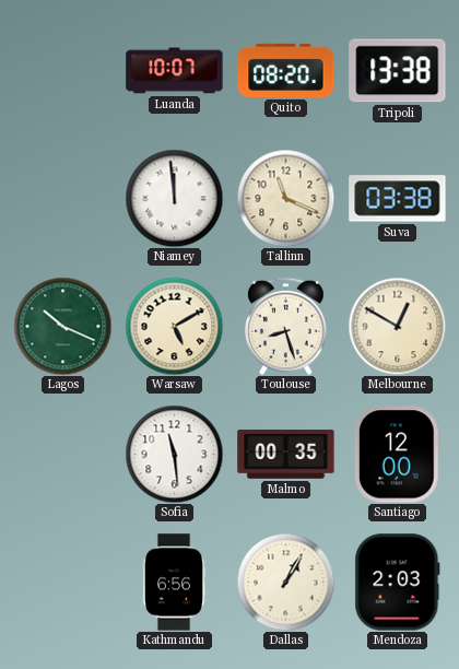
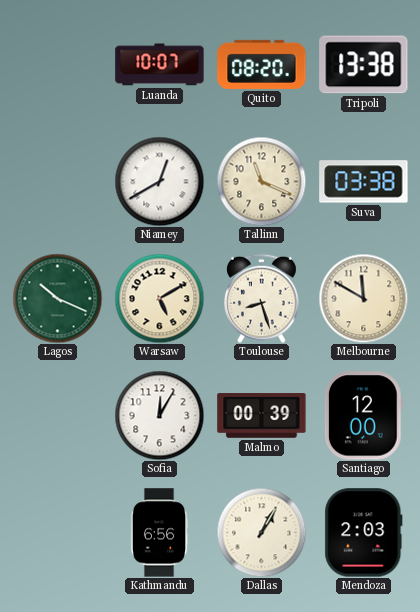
Niamey: 11:59 -> 12:40
Melbourne: 12:50 -> 11:50
Sofia: 11:29 -> 12:05
Malmo: 00:35 -> 00:39
